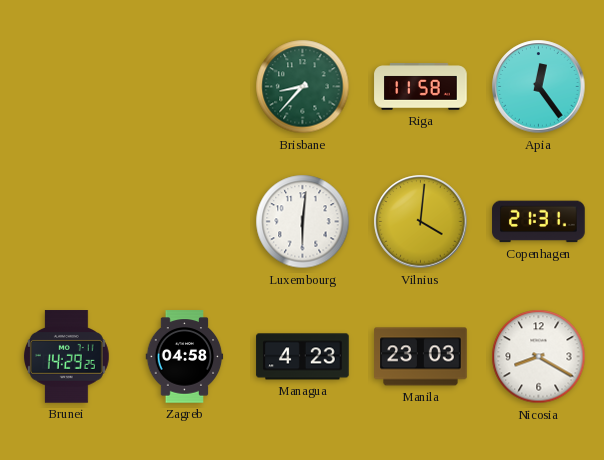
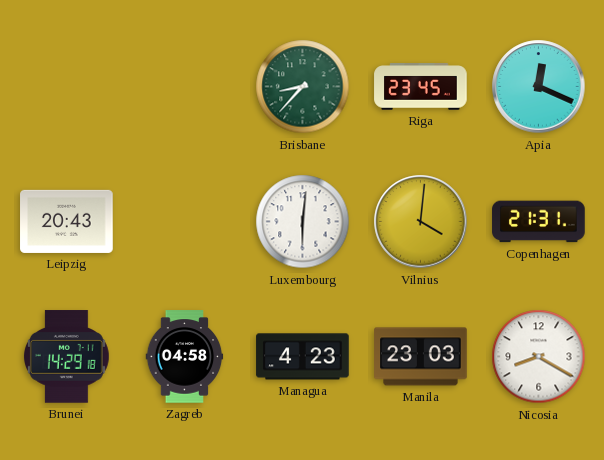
Riga: 11:58 -> 23:45
Apia: 12:24 -> 12:19
Leipzig: none -> 20:43
Brunei: 14:29:25 -> 14:29:18
